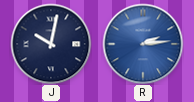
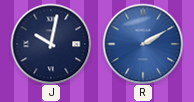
R: 2:14 -> 2:10
